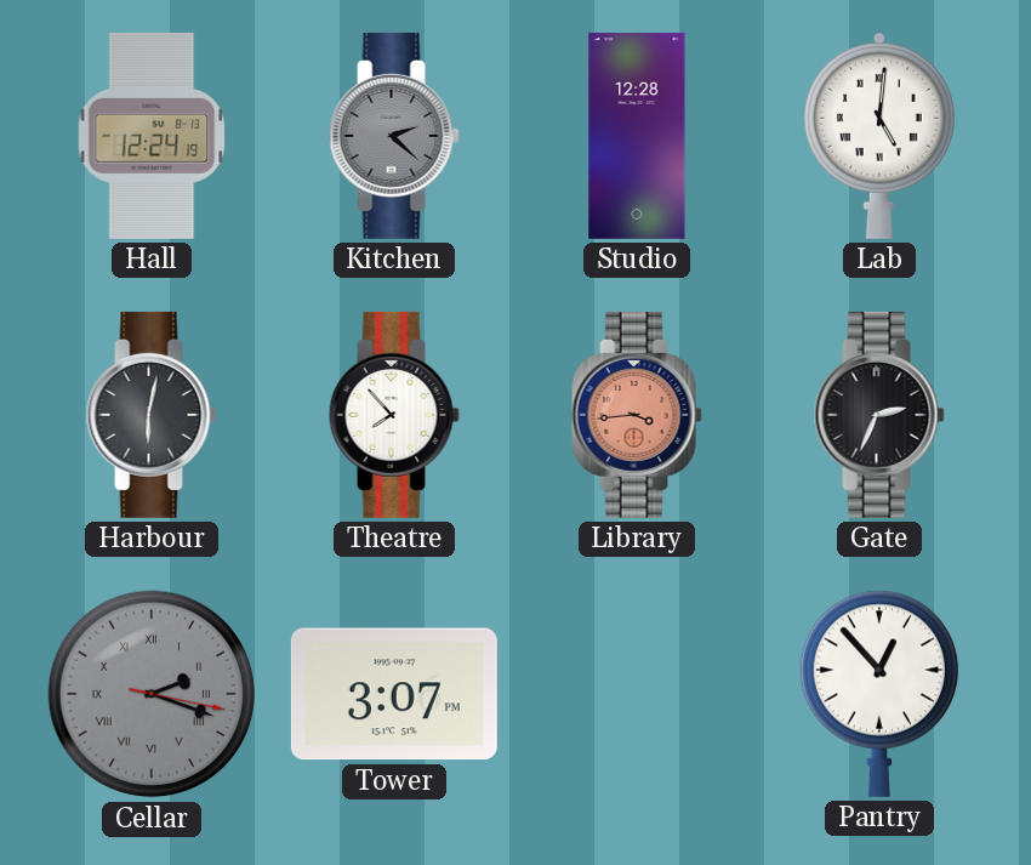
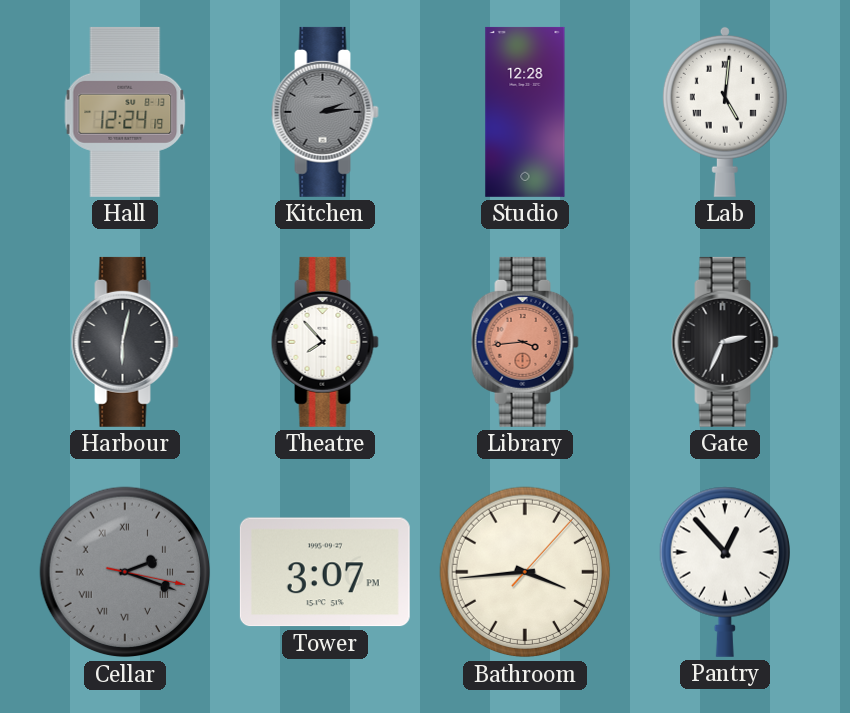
Kitchen: 2:22 -> 2:14
Bathroom: none -> 3:44
